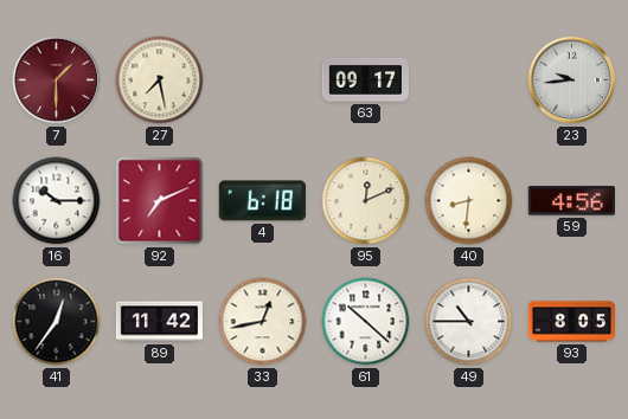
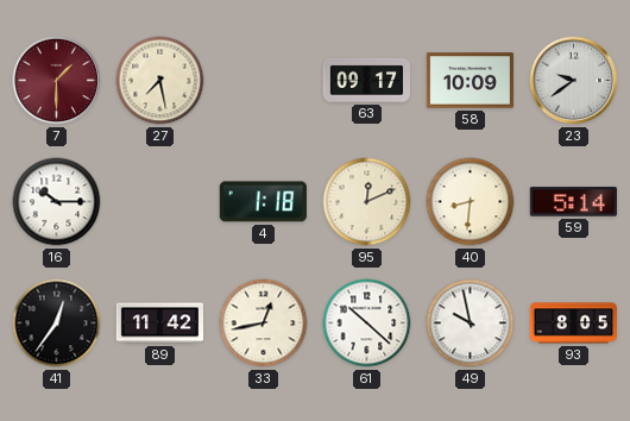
58: none -> 10:09
23: 9:44 -> 9:39
92: 7:11 -> none
4: 6:18 -> 1:18
59: 4:56 -> 5:14
49: 10:45 -> 9:58
